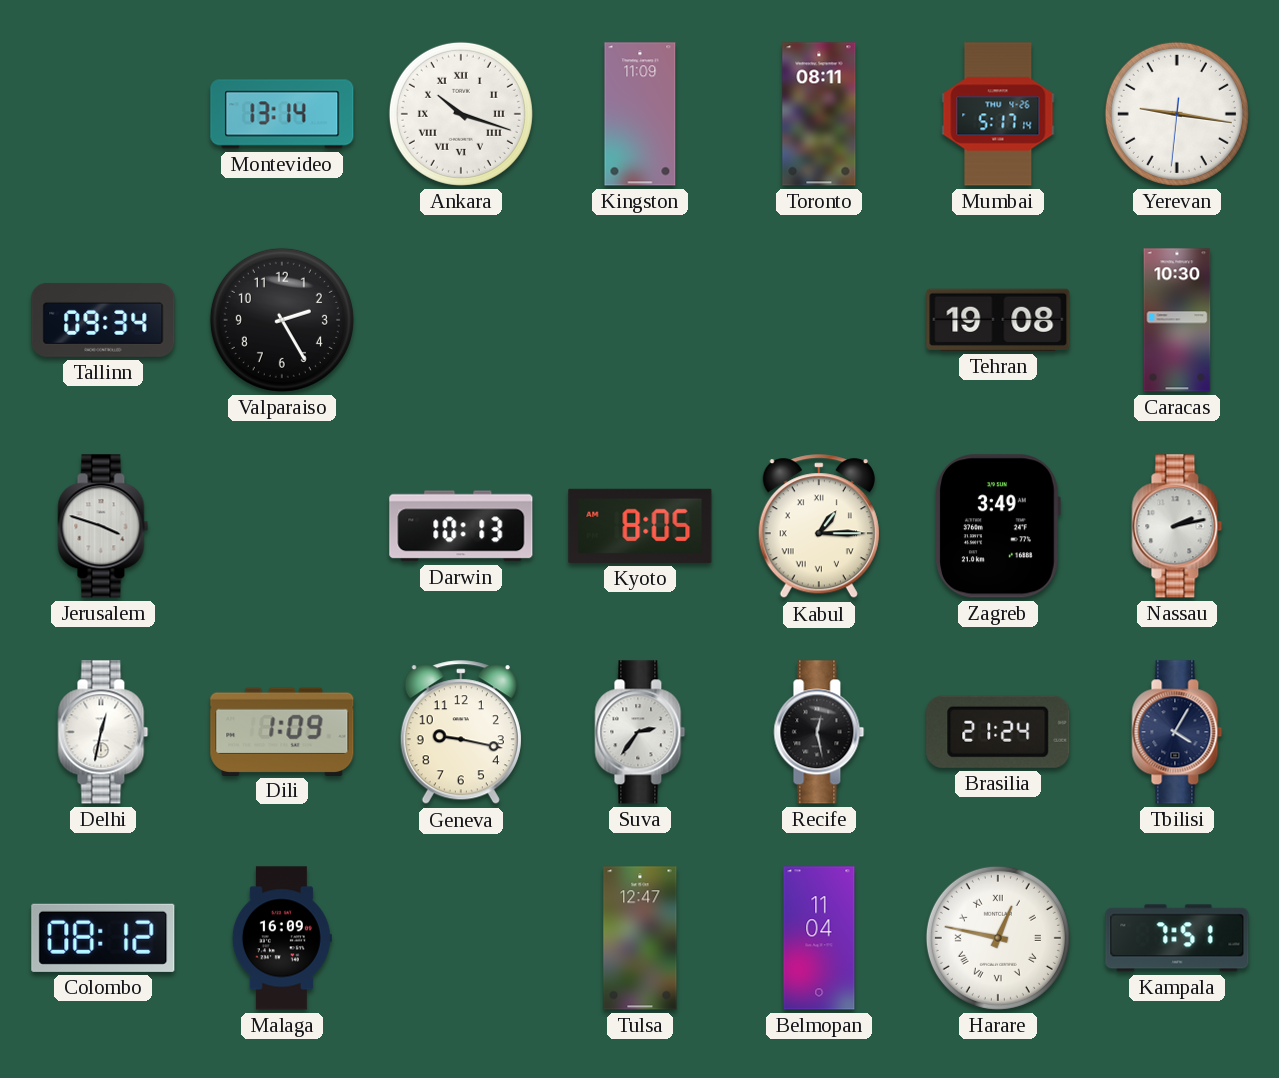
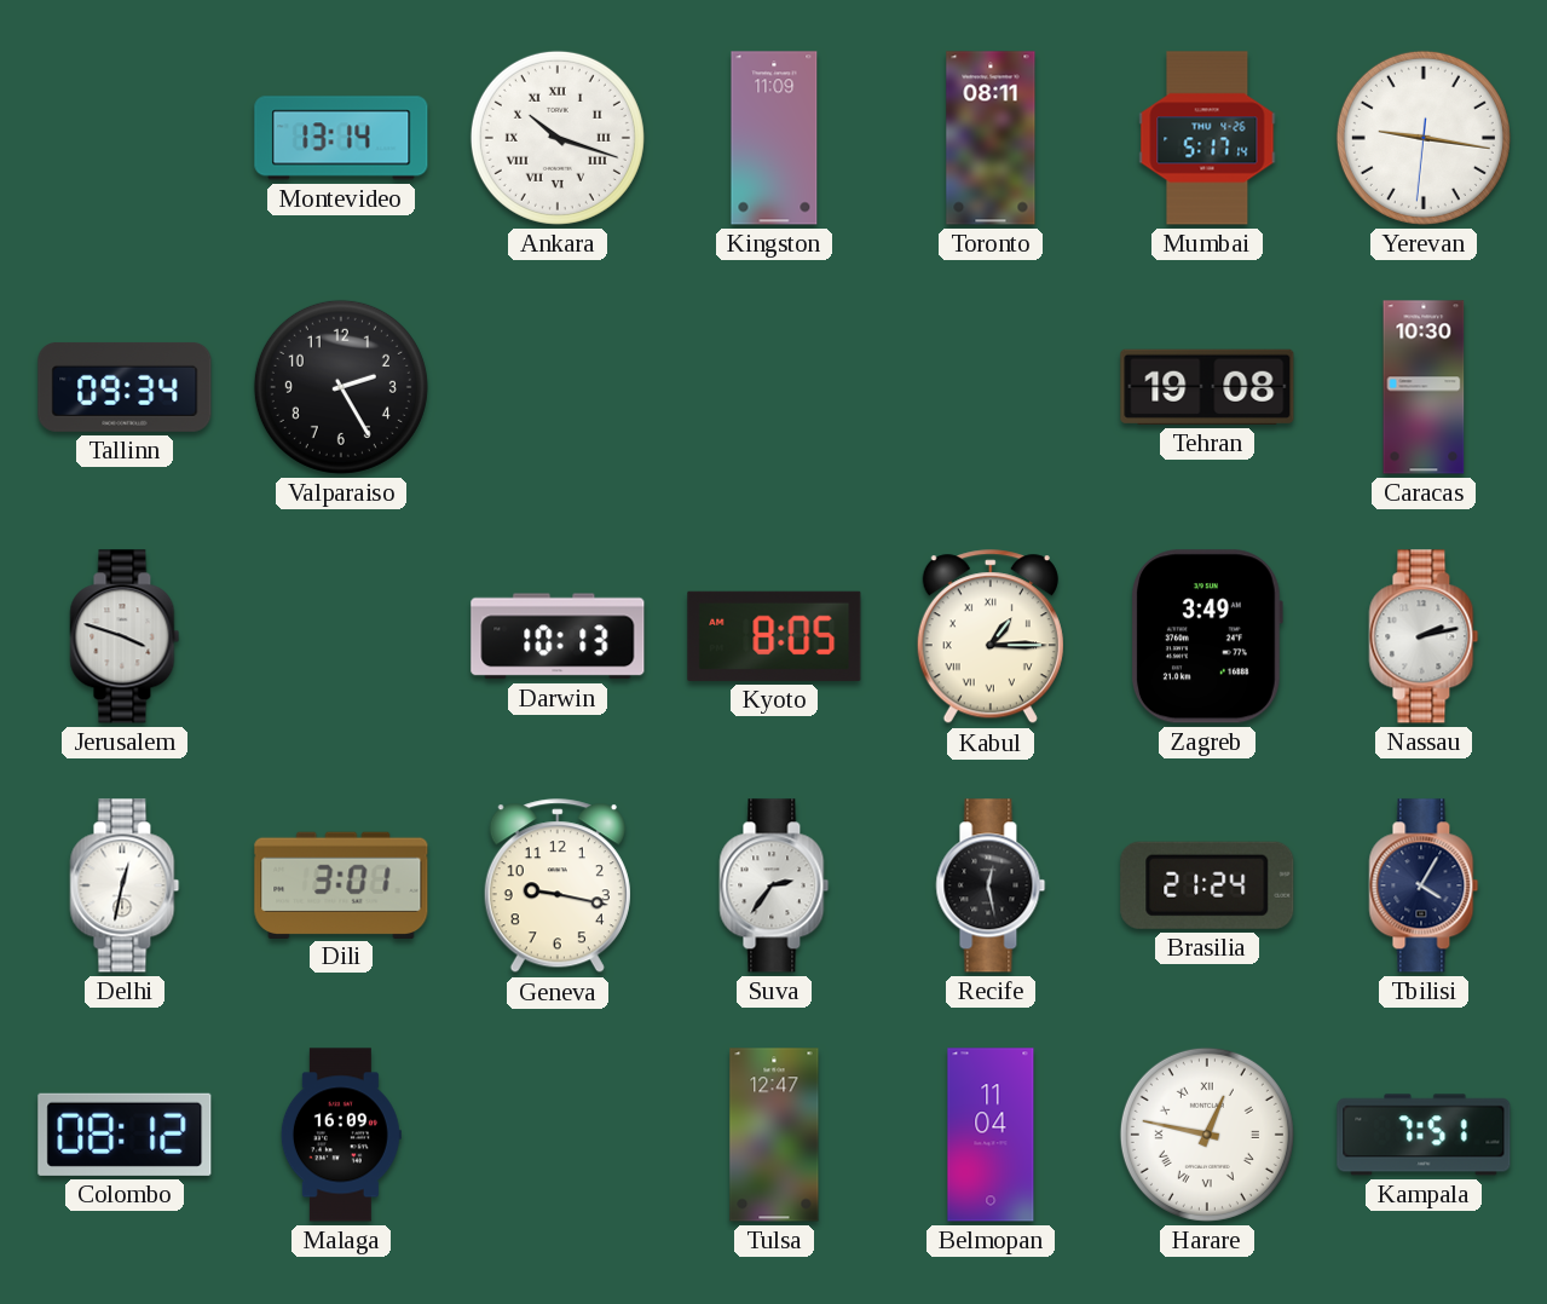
Dili: 1:09 -> 3:01
